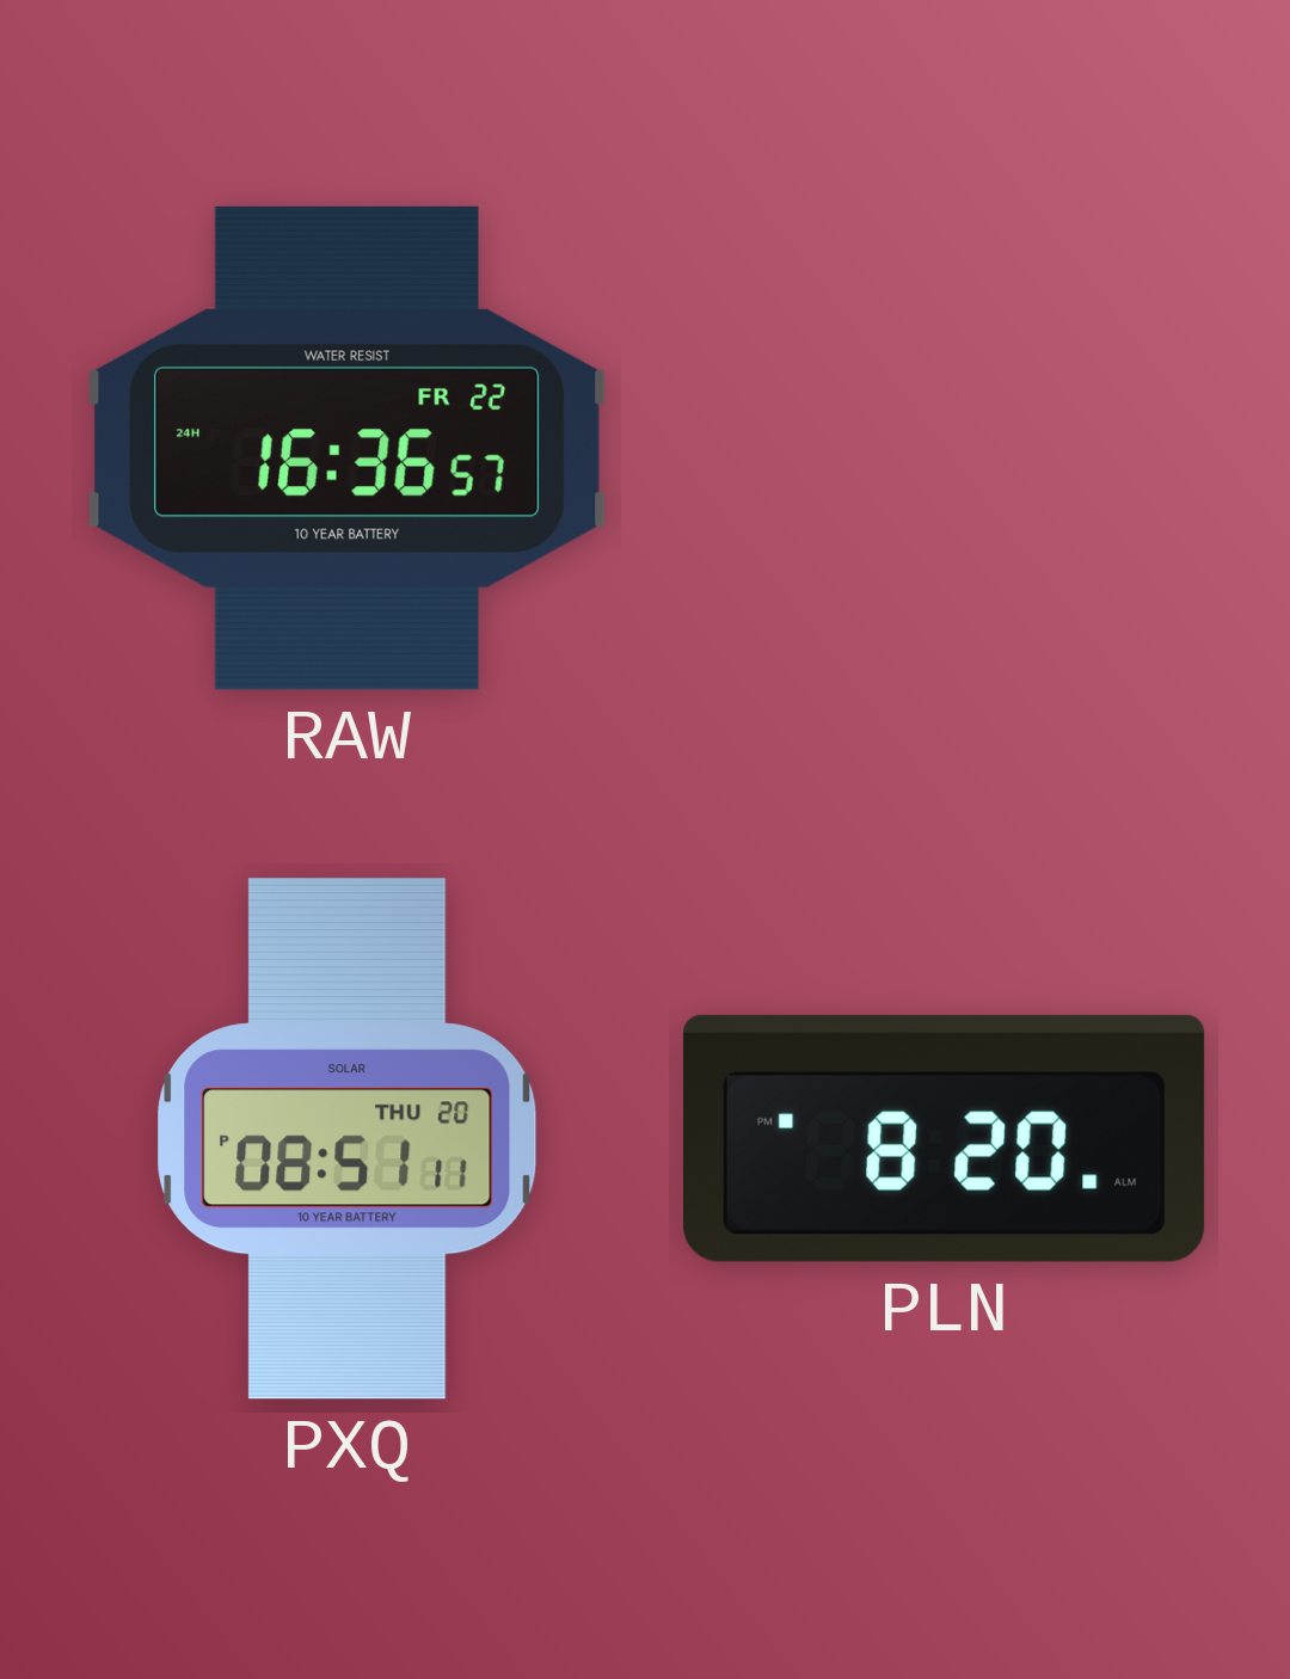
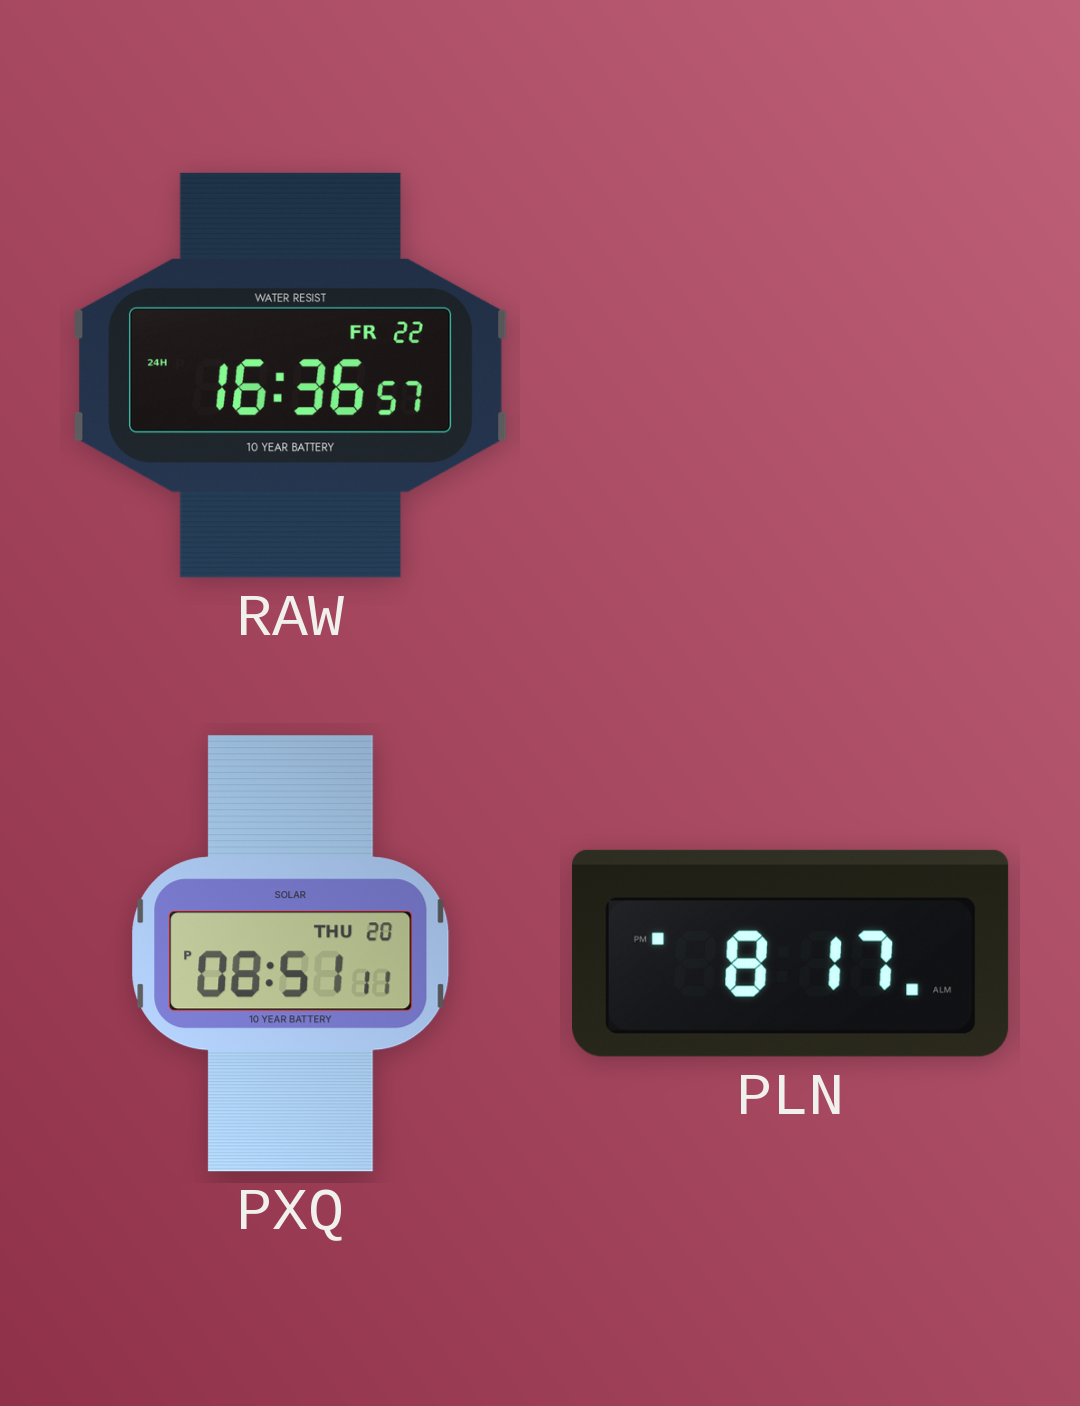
PLN: 8:20 -> 8:17
